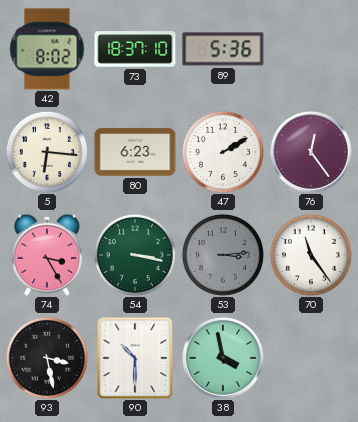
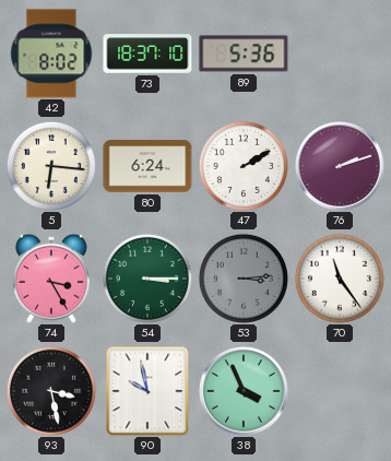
80: 6:23 -> 6:24
76: 12:24 -> 2:12
54: 3:17 -> 3:15
90: 10:30 -> 9:58
38: 3:58 -> 3:56
